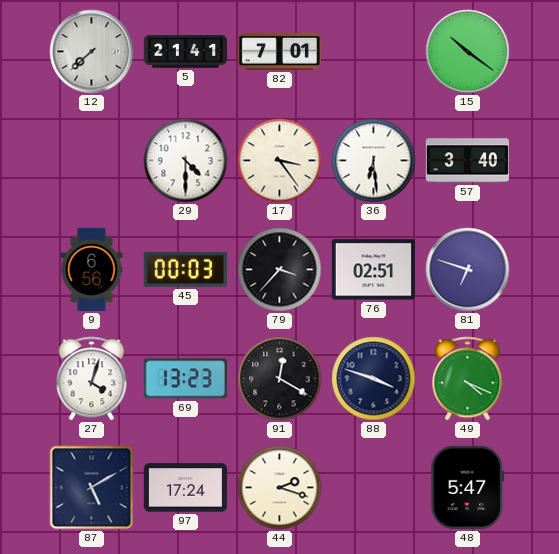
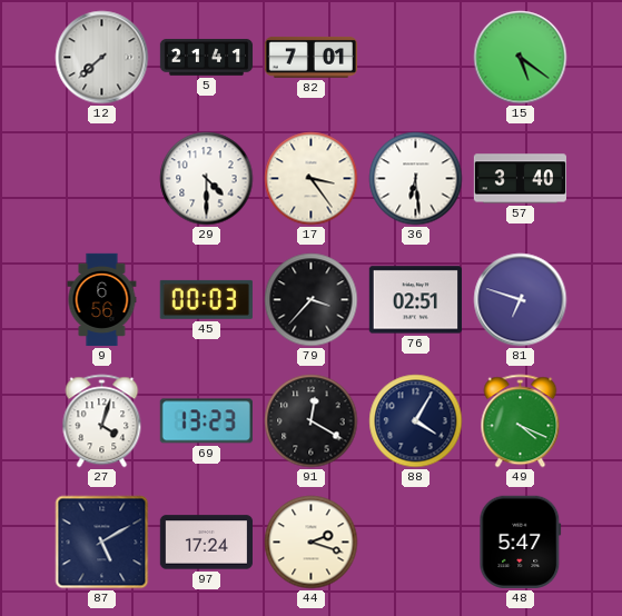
15: 10:21 -> 5:21
88: 3:48 -> 4:05
